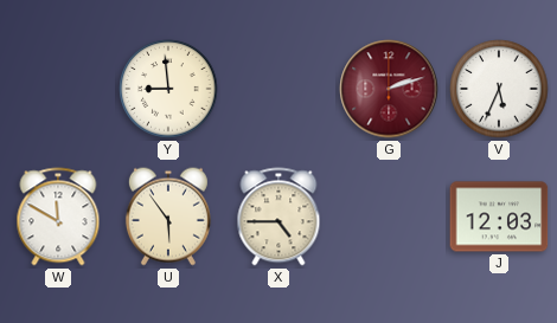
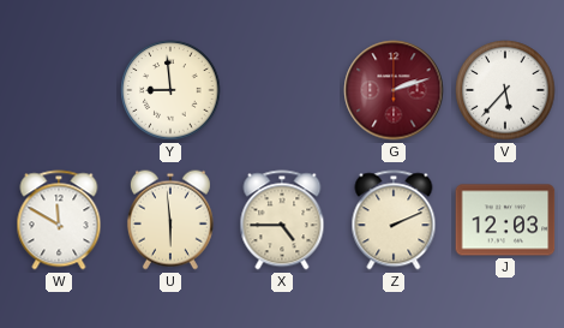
V: 5:34 -> 5:37
U: 5:54 -> 5:59
Z: none -> 2:11
